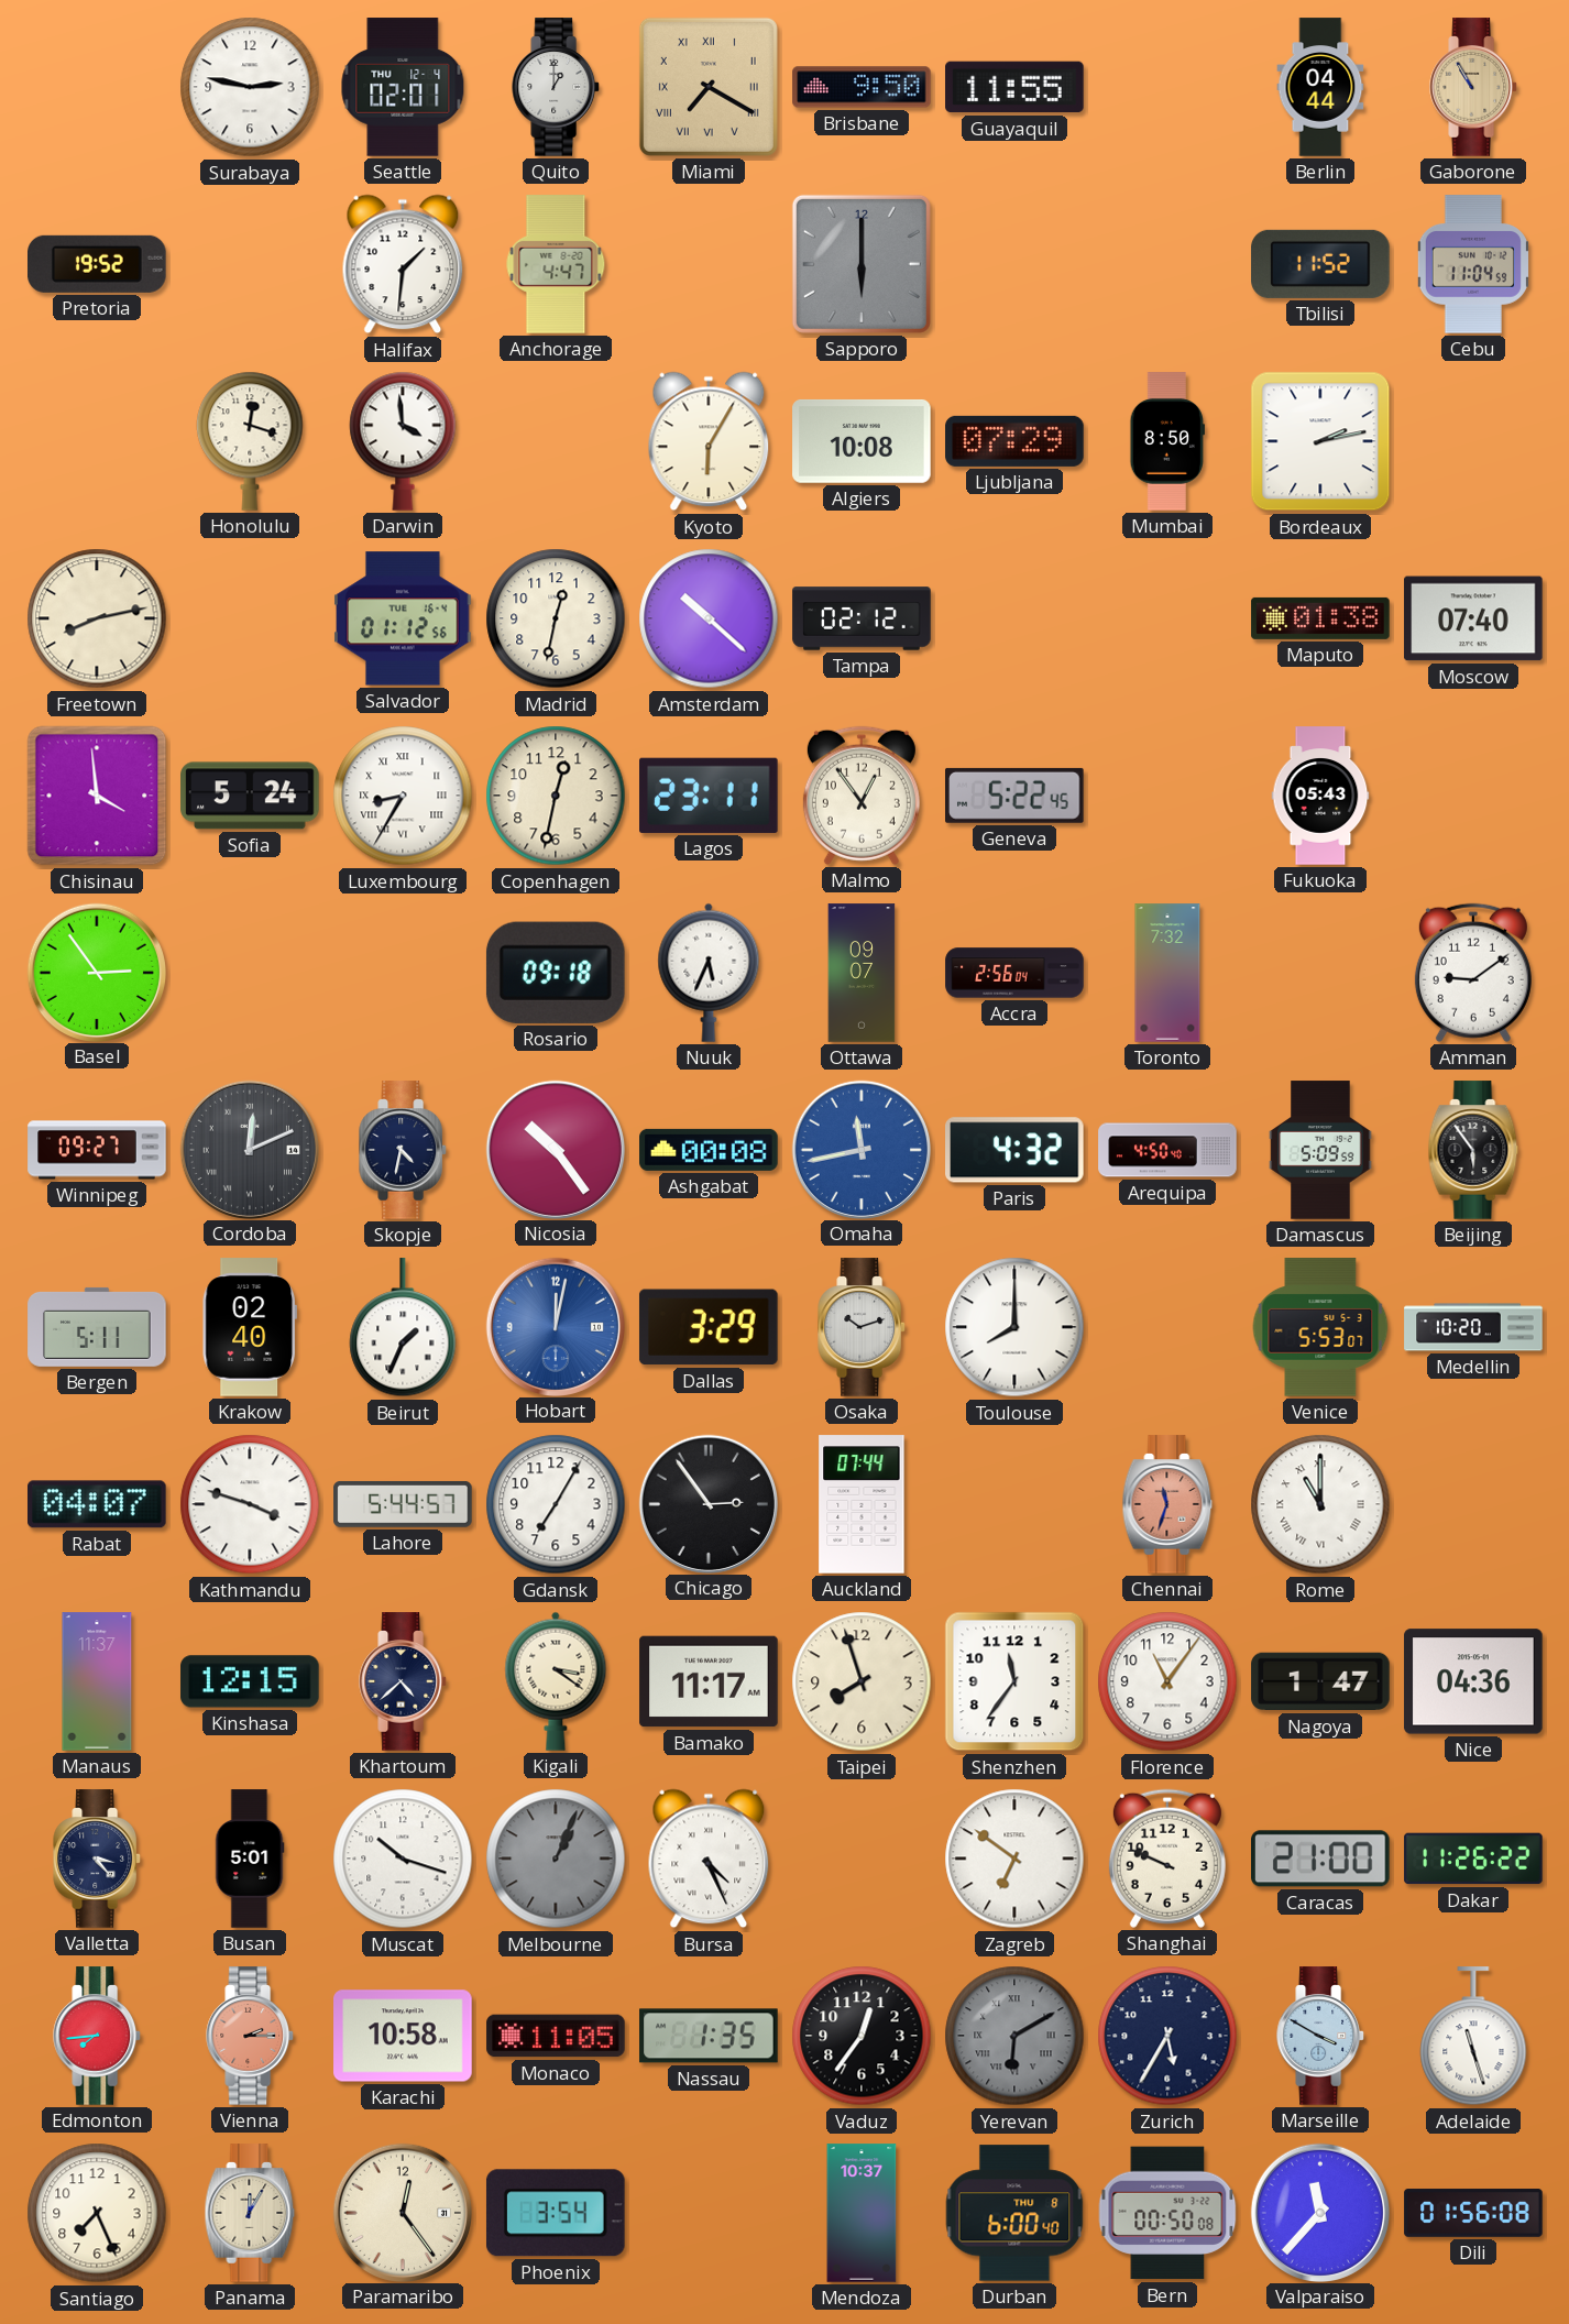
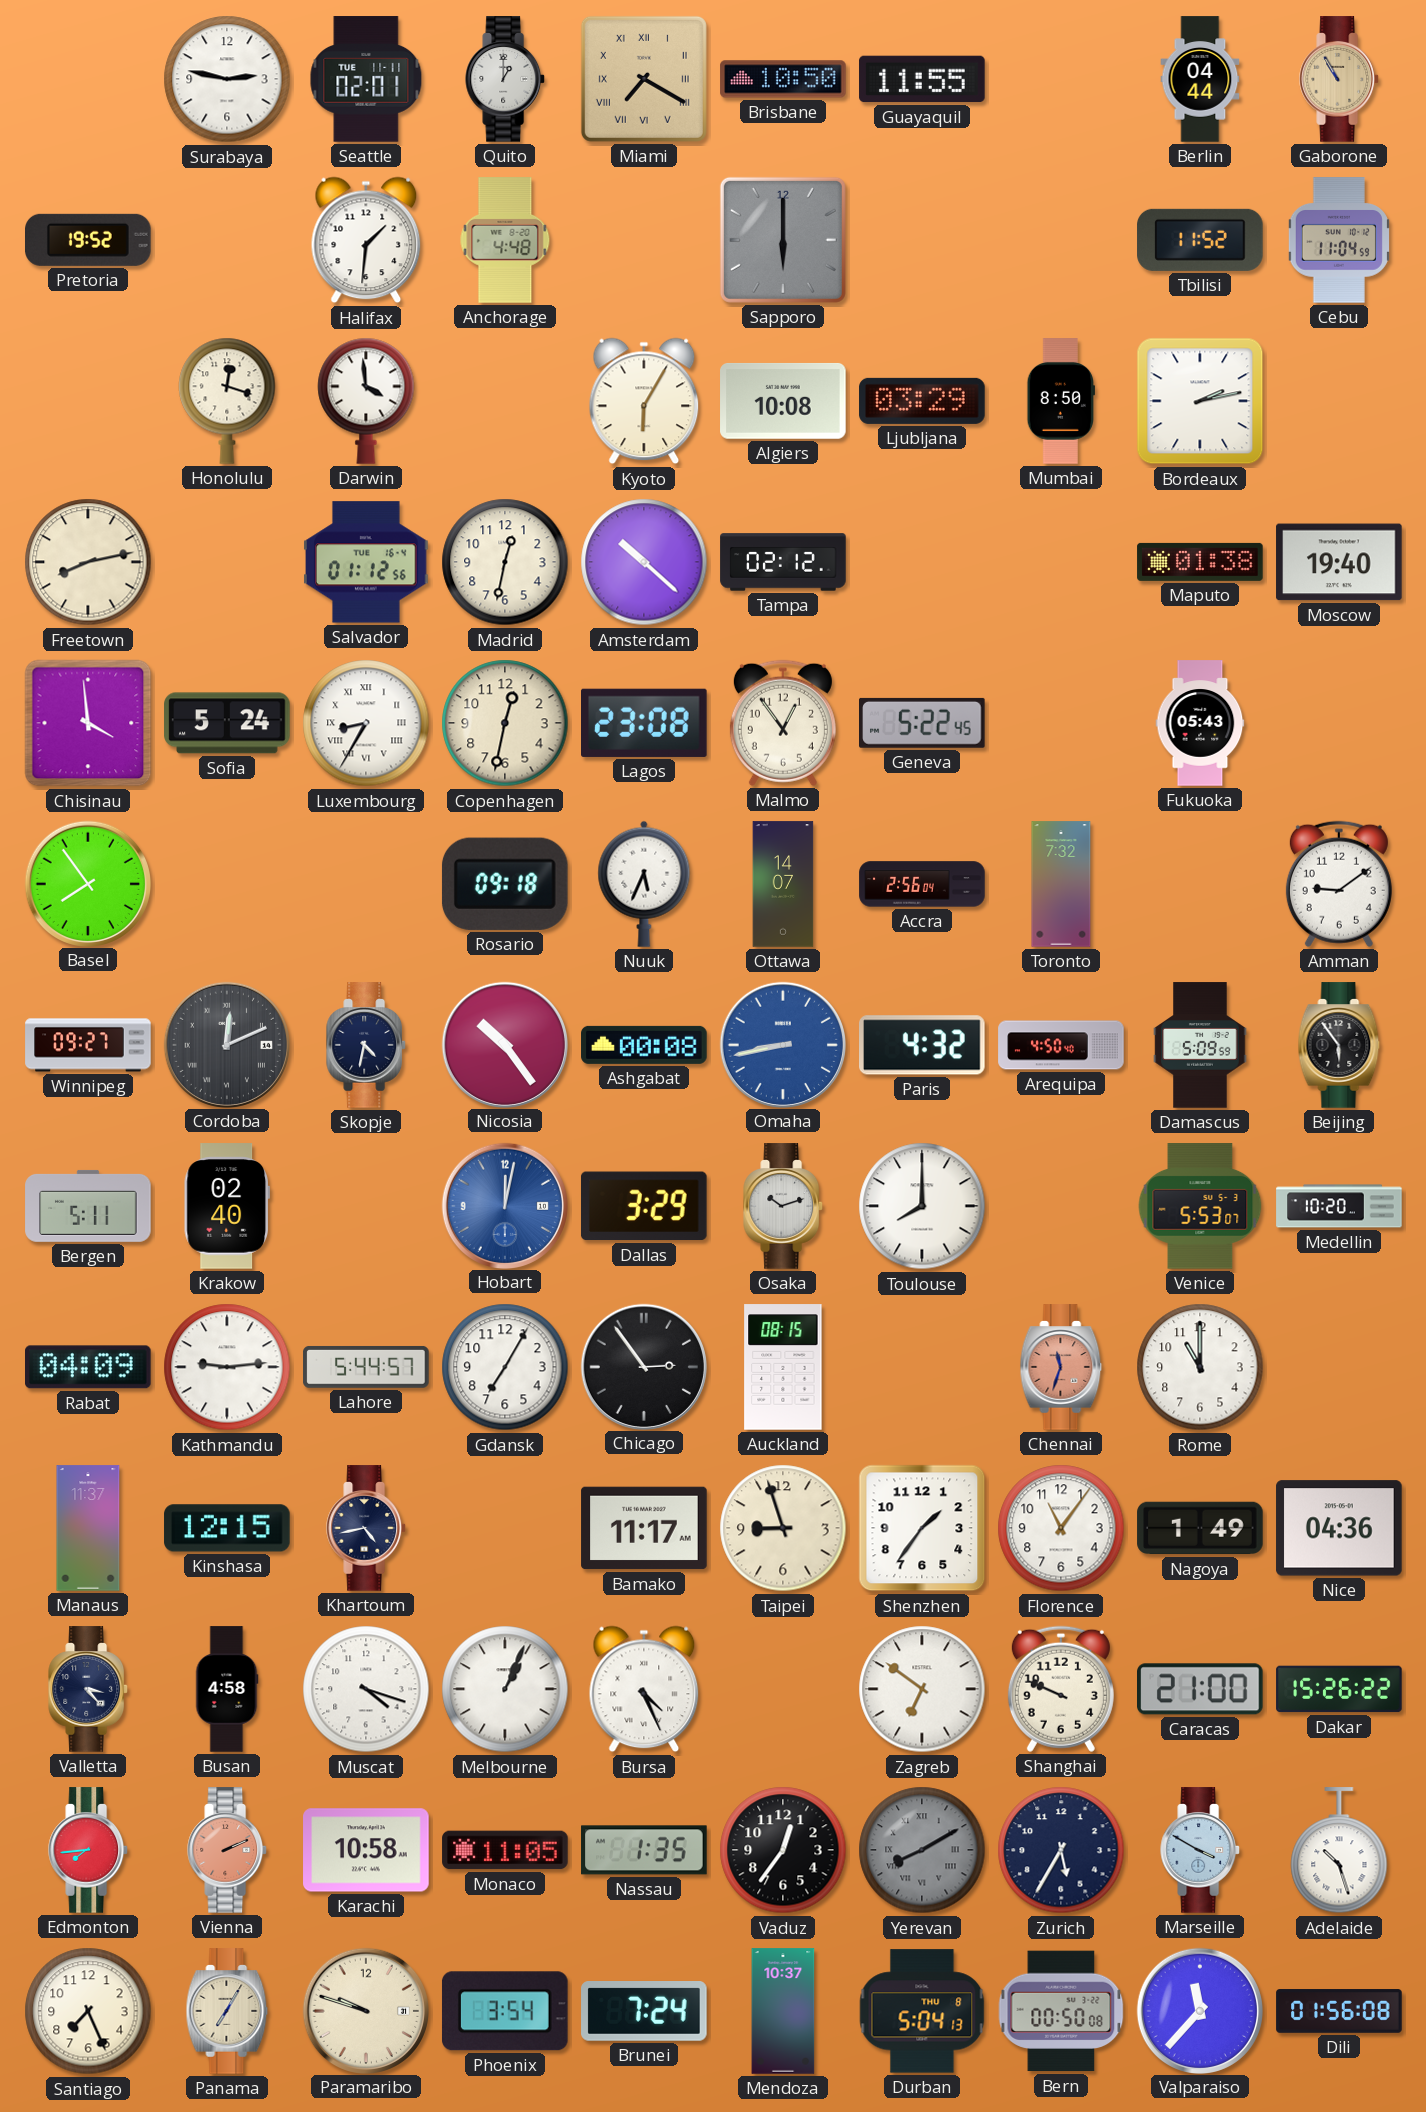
Seattle date: THU 12-4 -> TUE 11-11
Brisbane: 9:50 -> 10:50
Anchorage: 4:47 -> 4:48
Ljubljana: 07:29 -> 03:29
Moscow: 07:40 -> 19:40
Lagos: 23:11 -> 23:08
Basel: 2:54 -> 7:54
Ottawa: 09:07 -> 14:07
Omaha: 11:43 -> 8:43
Beirut: 1:34 -> none
Rabat: 04:07 -> 04:09
Kathmandu: 3:48 -> 9:14
Auckland: 07:44 -> 08:15
Rome numerals: Roman -> Arabic
Khartoum: 4:38 -> 4:43
Kigali: 3:21 -> none
Taipei: 7:57 -> 8:57
Shenzhen: 11:36 -> 1:36
Nagoya: 1:47 -> 1:49
Busan: 5:01 -> 4:58
Muscat: 10:18 -> 4:18
Melbourne dial: grey -> white
Dakar: 11:26 -> 15:26
Vienna: 2:15 -> 2:11
Yerevan: 6:10 -> 8:10
Adelaide: 11:27 -> 10:27
Panama: 12:05 -> 7:05
Paramaribo: 12:24 -> 9:48
Brunei: none -> 7:24
Durban: 6:00 -> 5:04
